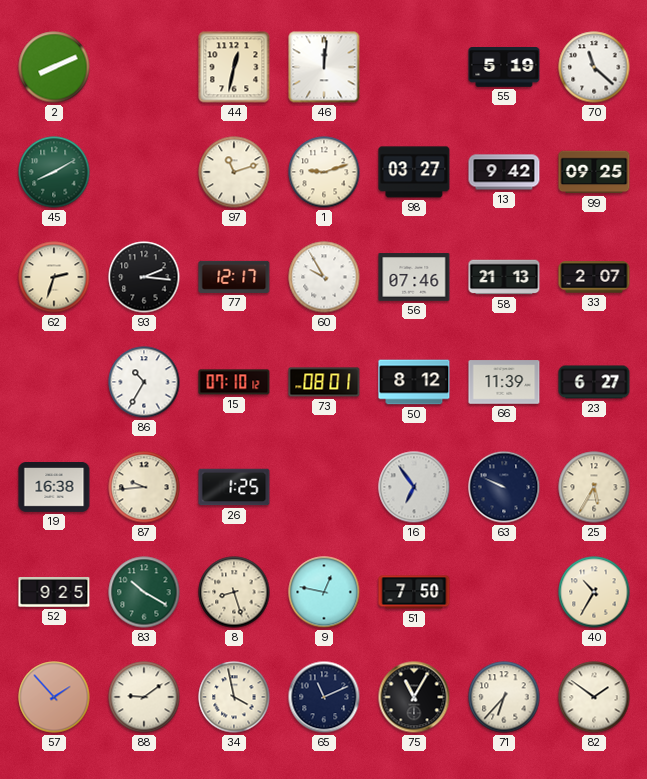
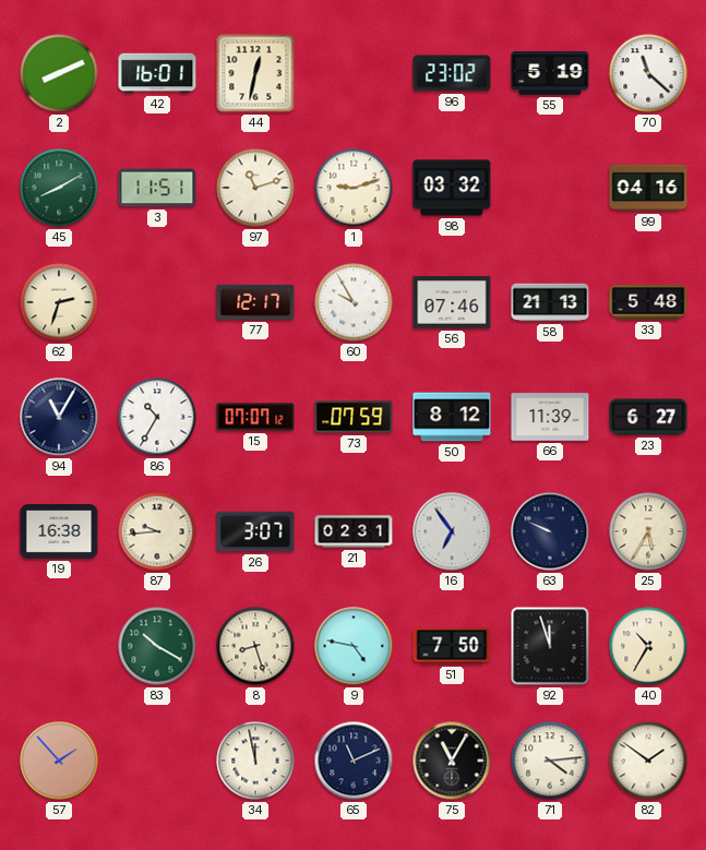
42: none -> 16:01
46: 12:01 -> none
96: none -> 23:02
3: none -> 11:51
98: 03:27 -> 03:32
13: 9:42 -> none
99: 09:25 -> 04:16
93: 2:16 -> none
33: 2:07 -> 5:48
94: none -> 11:05
15: 07:10 -> 07:07
73: 08:01 -> 07:59
26: 1:25 -> 3:07
21: none -> 02:31
52: 9:25 -> none
9: 12:47 -> 4:47
92: none -> 11:57
88: 9:09 -> none
34: 3:58 -> 11:58
71: 6:37 -> 4:14
